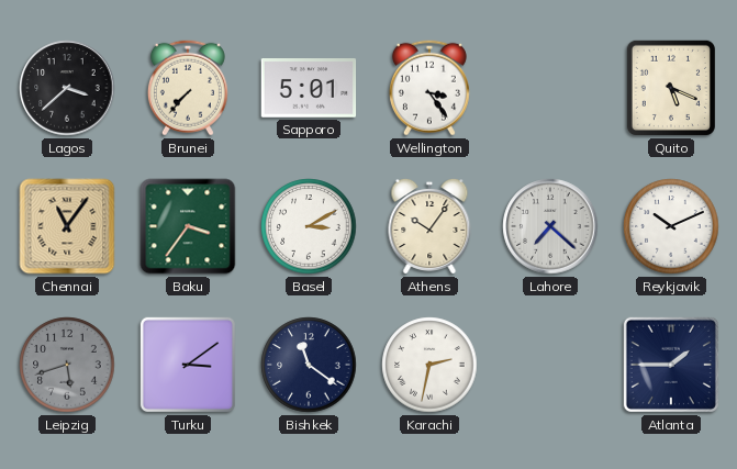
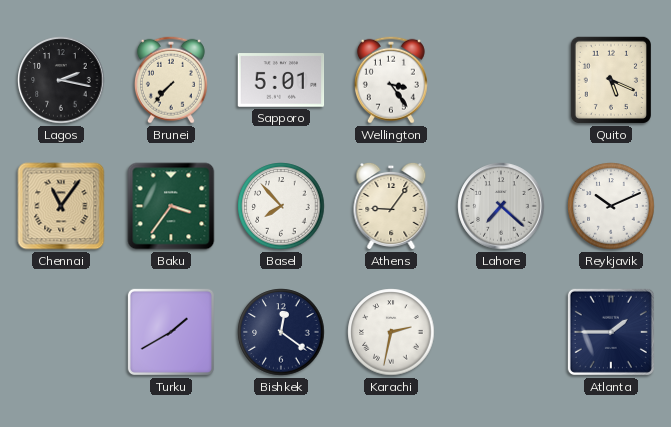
Lagos: 3:38 -> 2:17
Basel: 3:10 -> 7:53
Athens: 10:06 -> 9:06
Leipzig: 5:42 -> none
Turku: 3:09 -> 1:40
Bishkek: 11:21 -> 12:21
